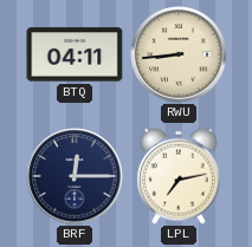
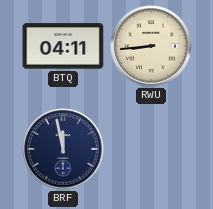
BRF: 12:15 -> 11:58
LPL: 7:13 -> none
